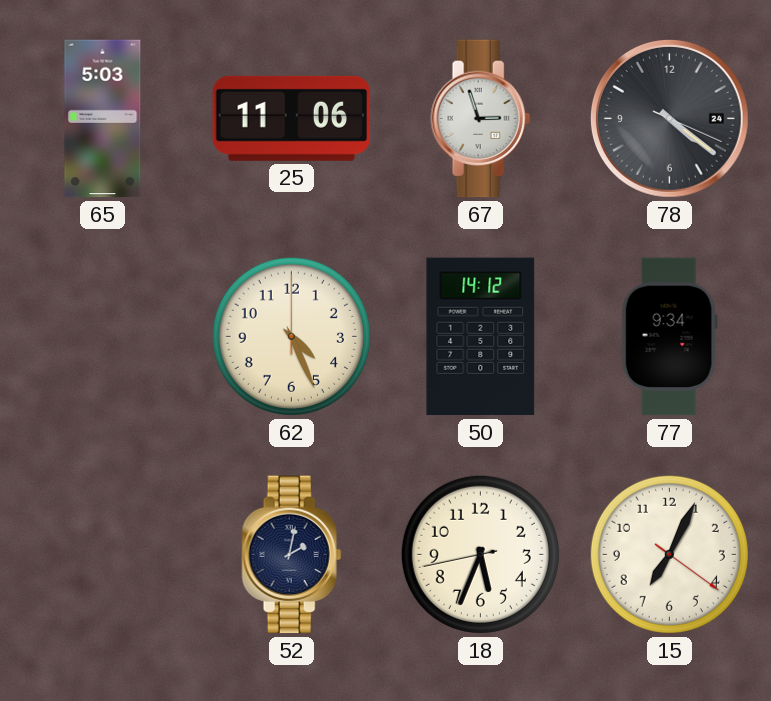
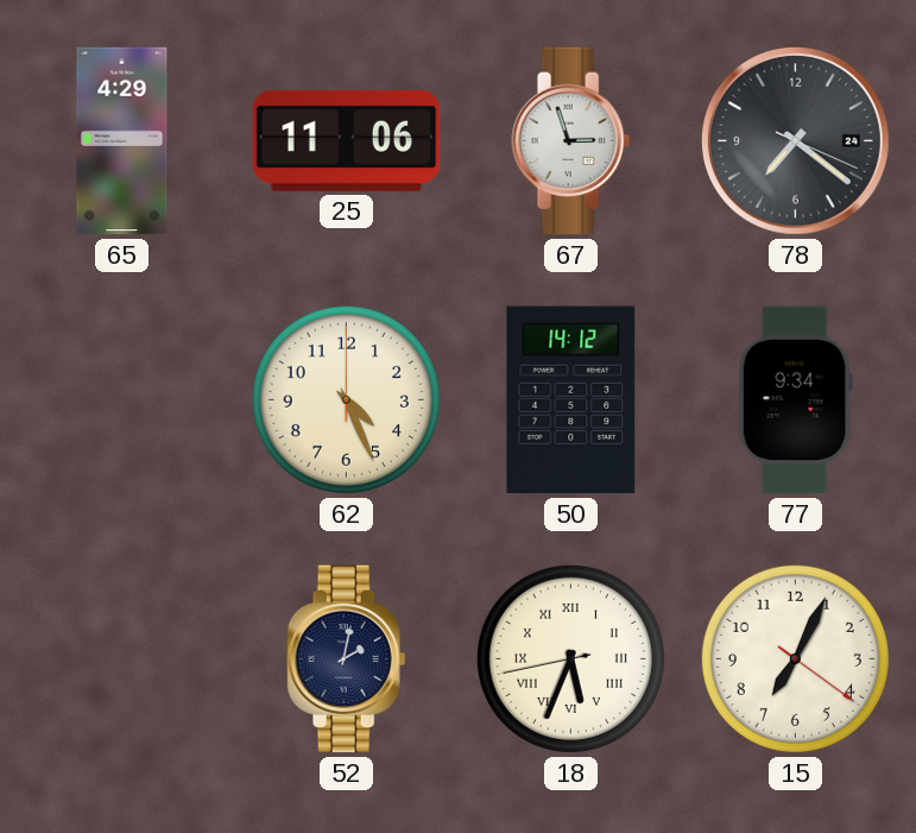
65: 5:03 -> 4:29
78: 4:21 -> 7:21
18 numerals: Arabic -> Roman
